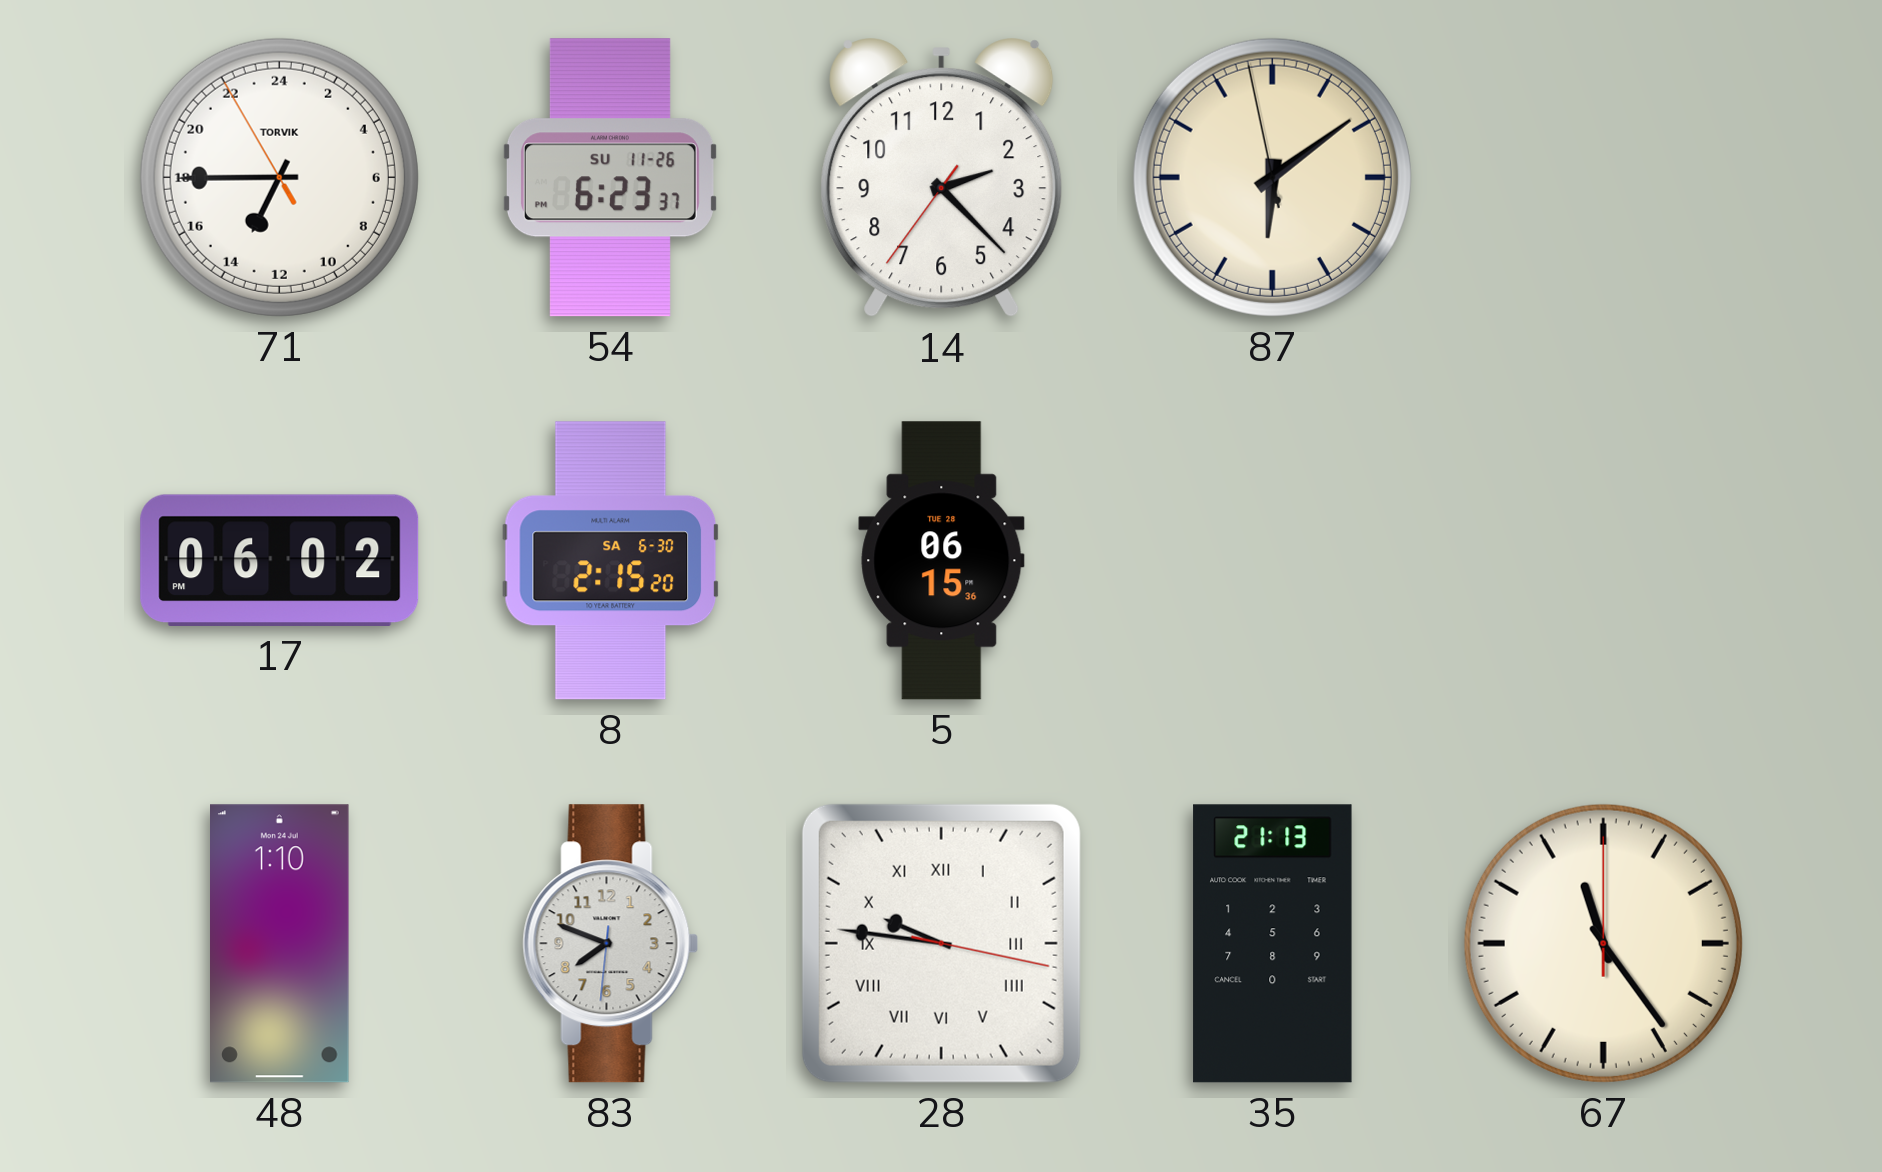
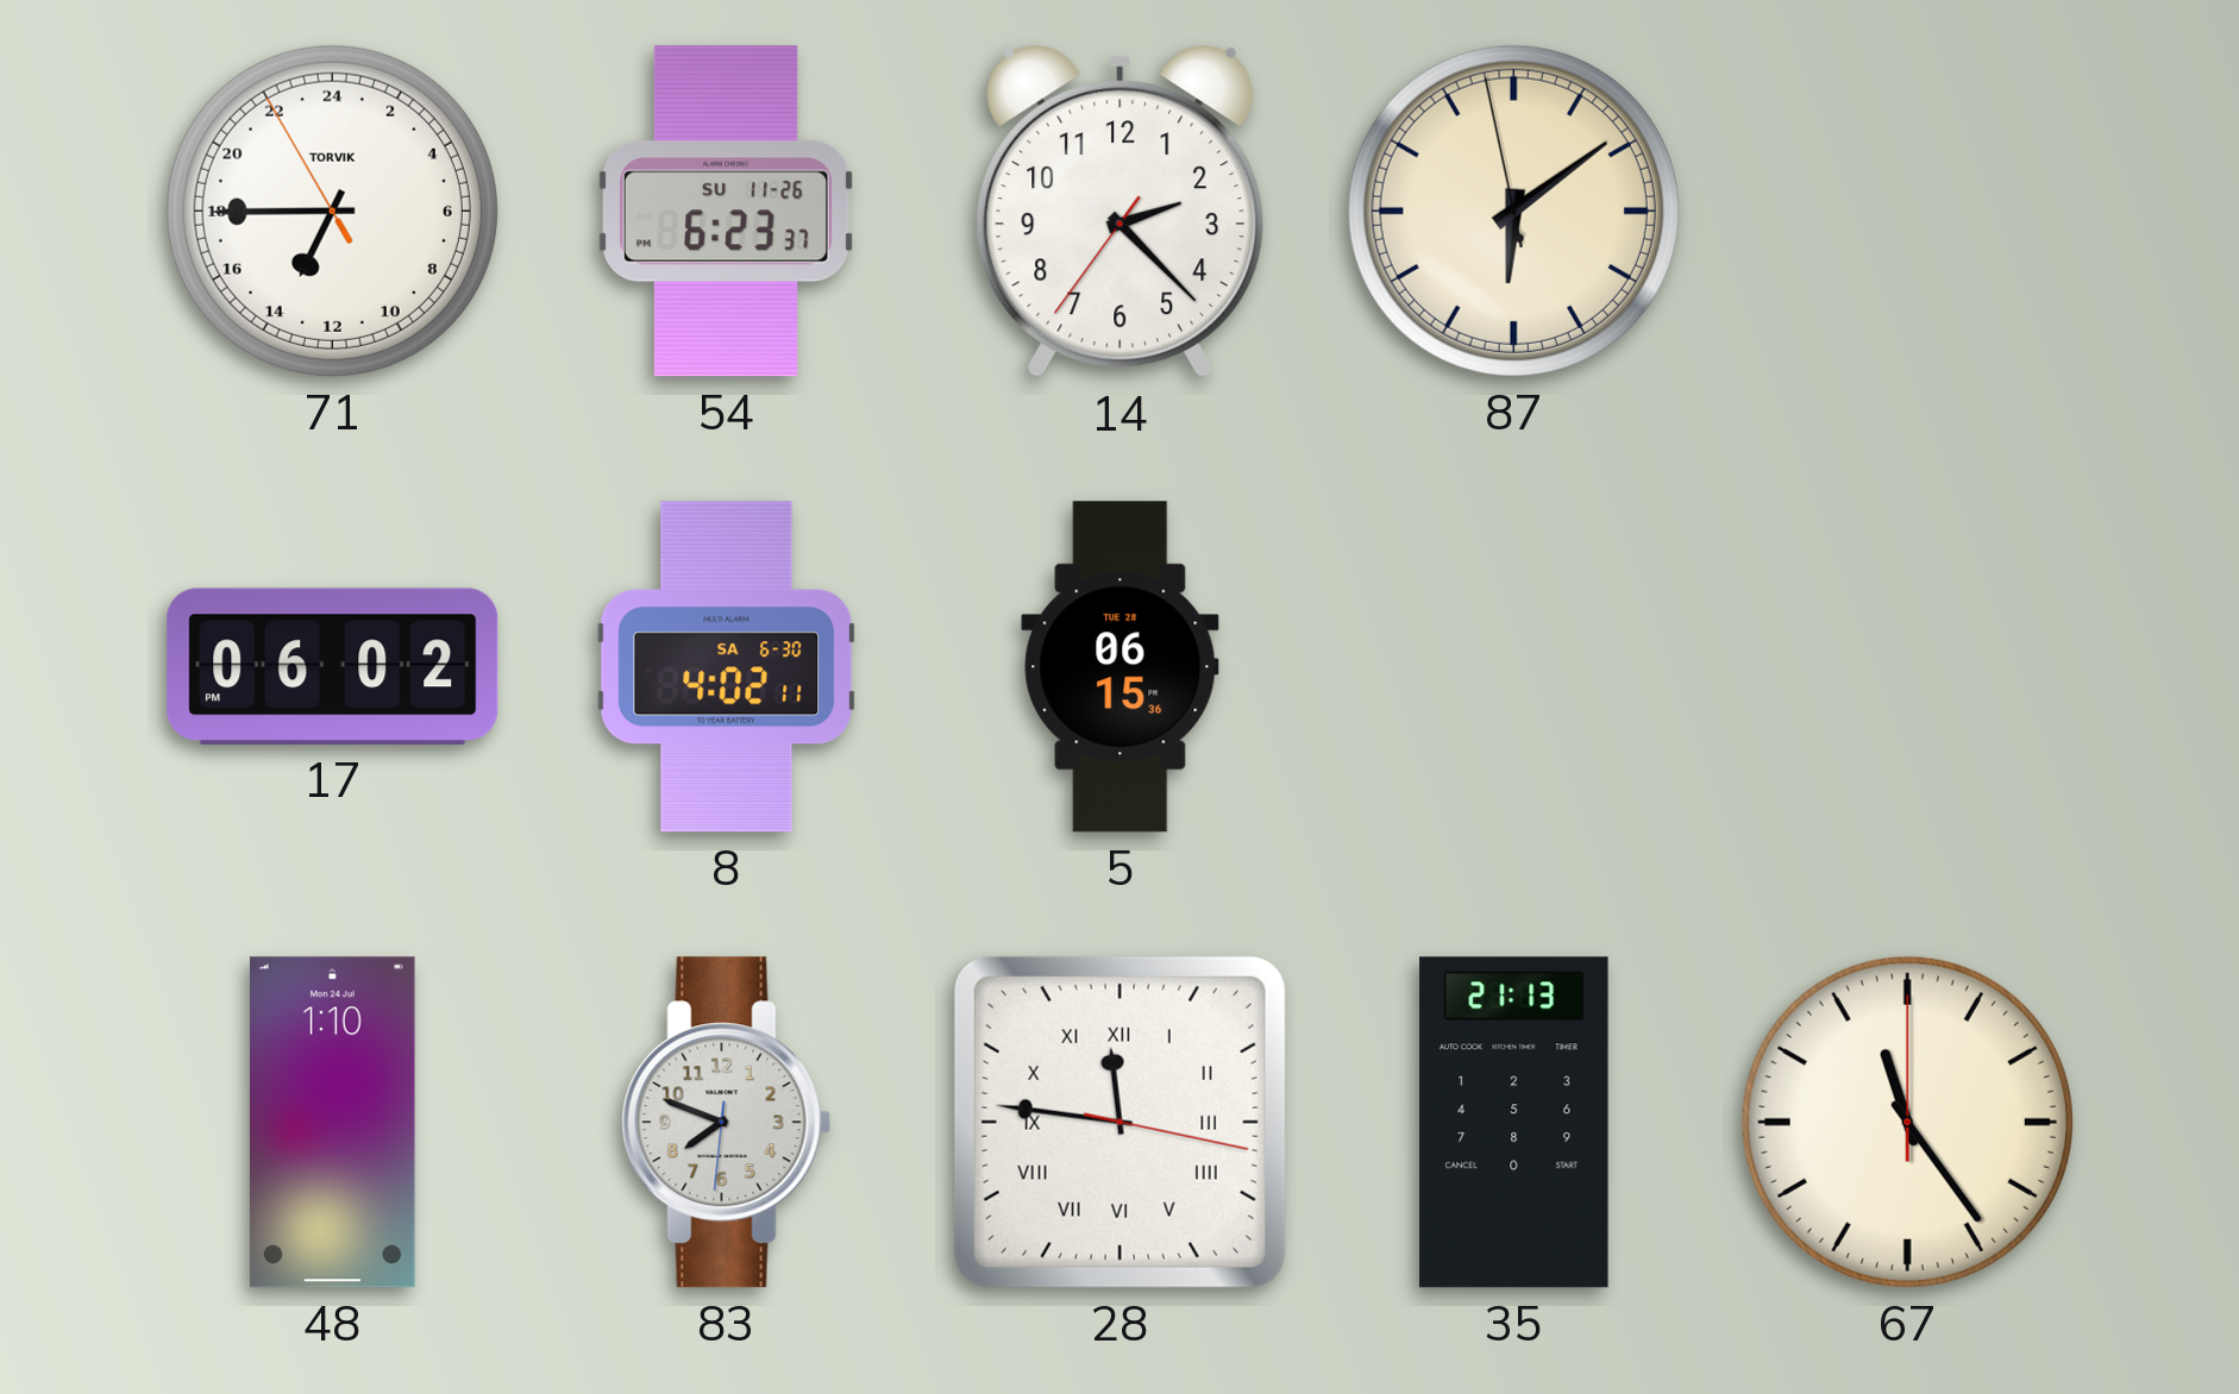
8: 2:15 -> 4:02
28: 9:46 -> 11:46
